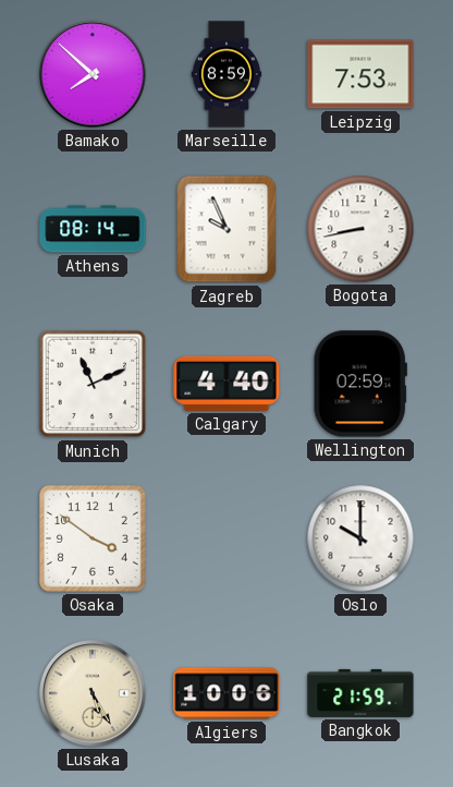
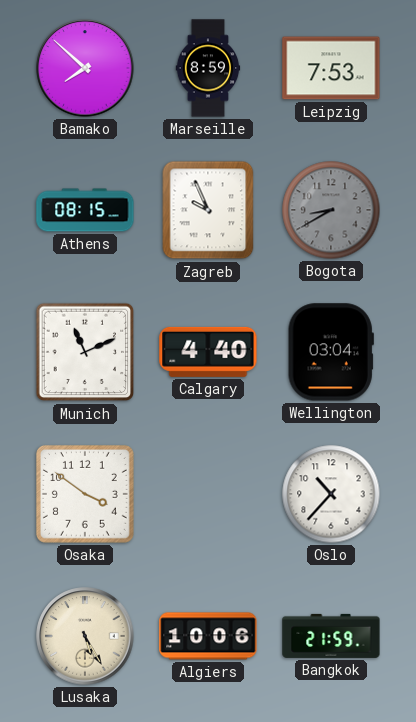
Athens: 08:14 -> 08:15
Bogota: 8:43 -> 8:40
Bogota dial: white -> grey
Wellington: 02:59 -> 03:04
Oslo: 10:00 -> 10:37
